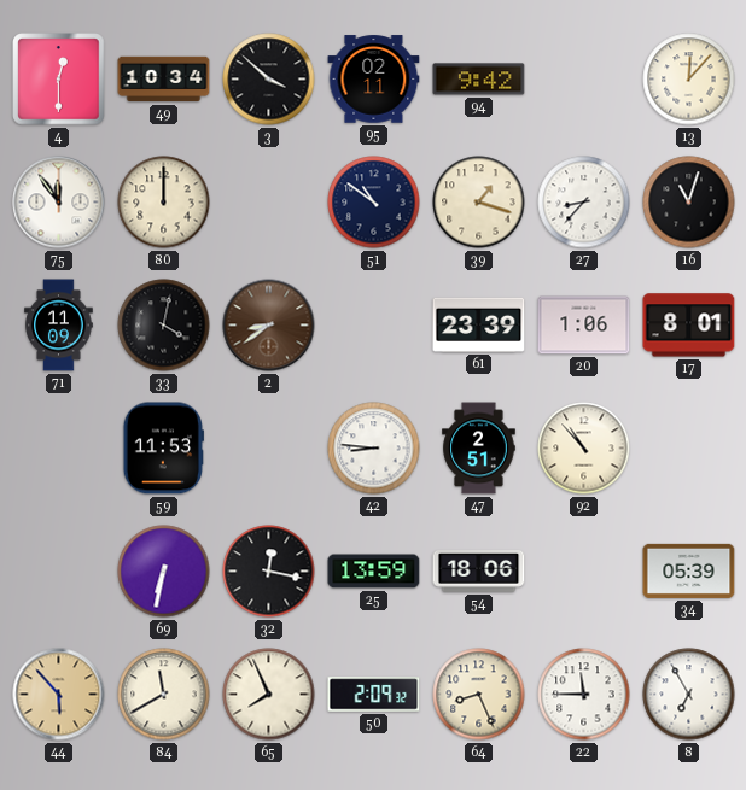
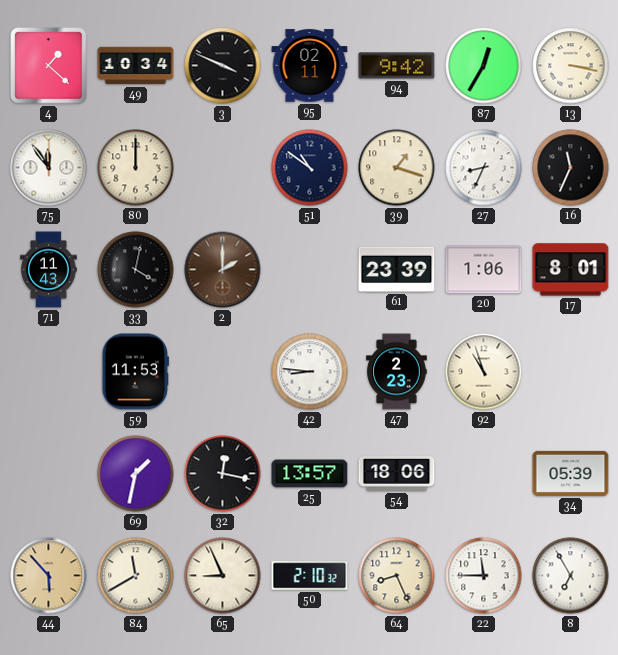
4: 12:30 -> 1:22
3: 3:52 -> 3:49
87: none -> 12:35
13: 12:07 -> 3:17
27: 8:37 -> 8:34
16: 11:03 -> 11:34
71: 11:09 -> 11:43
2: 8:39 -> 2:00
47: 2:51 -> 2:23
92: 10:53 -> 10:57
69: 6:32 -> 1:32
25: 13:59 -> 13:57
65: 7:56 -> 8:56
50: 2:09 -> 2:10
